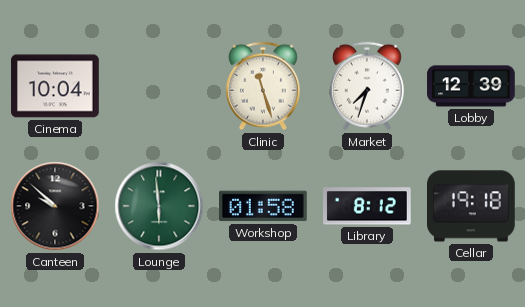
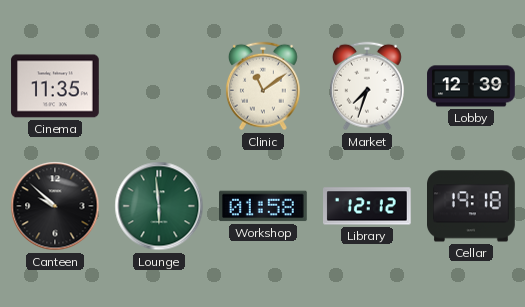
Cinema: 10:04 -> 11:35
Clinic: 11:27 -> 11:09
Library: 8:12 -> 12:12
